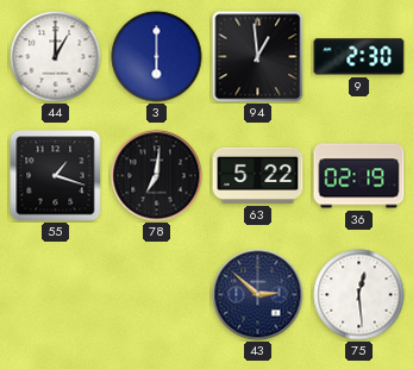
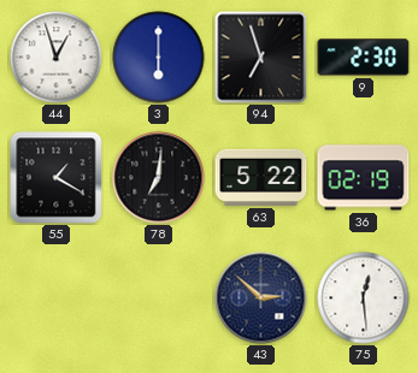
44: 1:00 -> 12:57
94: 12:59 -> 6:57
55: 1:18 -> 1:20
